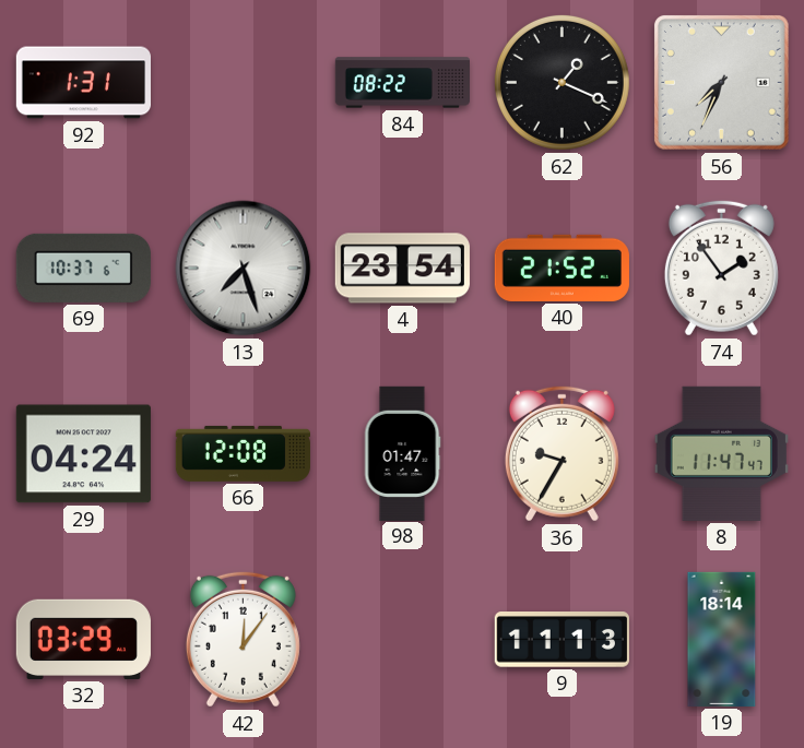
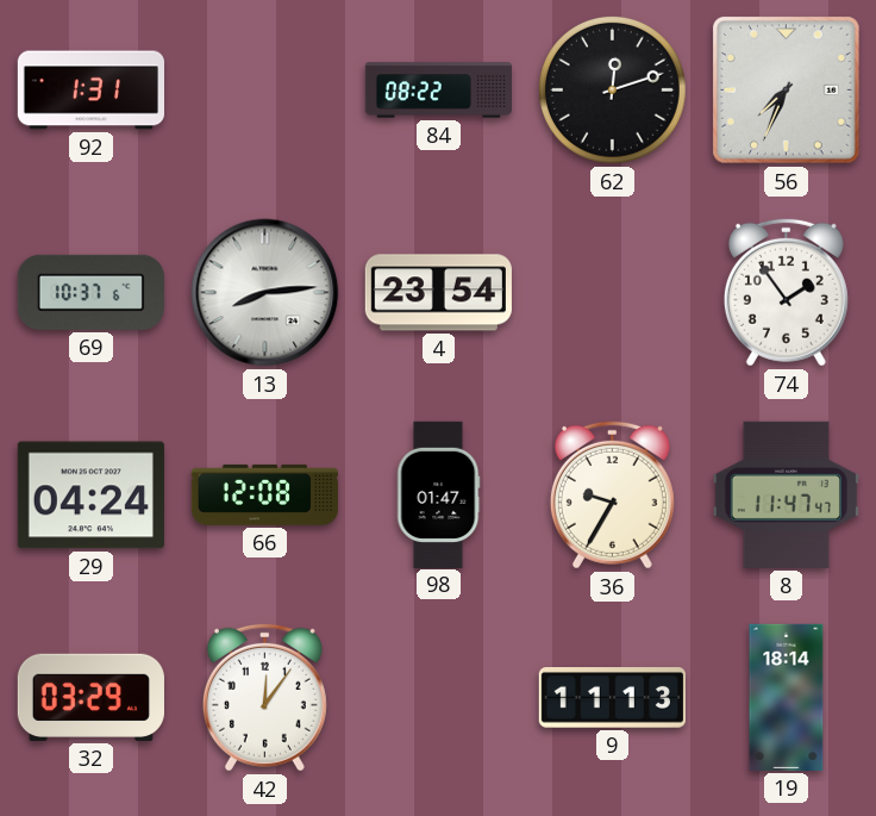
62: 1:19 -> 12:12
13: 7:27 -> 8:14
40: 21:52 -> none
